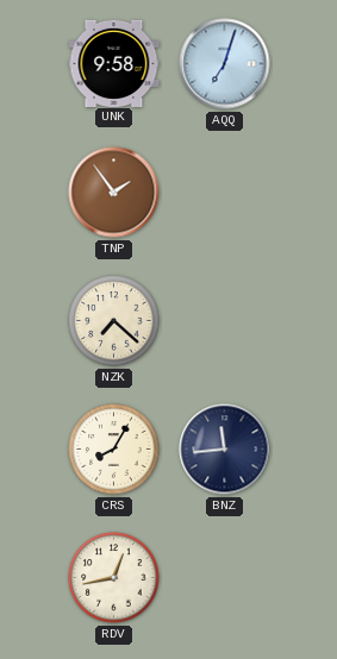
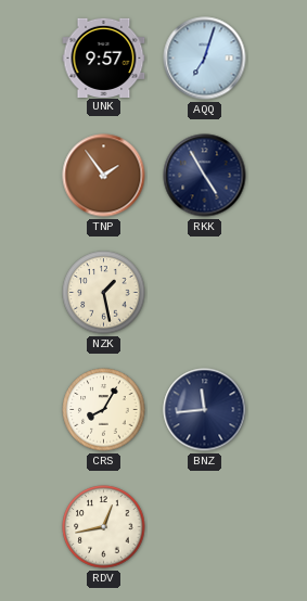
UNK: 9:58 -> 9:57
RKK: none -> 4:55
NZK: 7:22 -> 1:28
